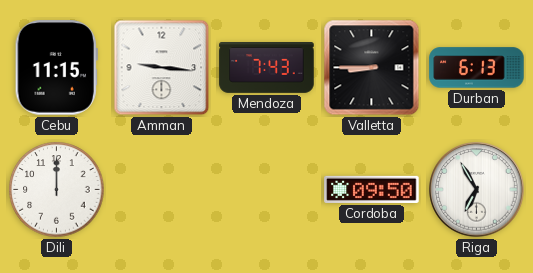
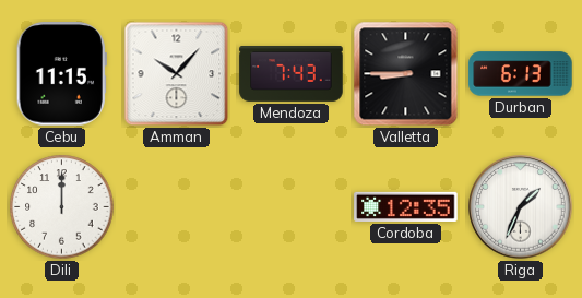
Amman: 9:16 -> 10:07
Cordoba: 09:50 -> 12:35
Riga: 6:55 -> 1:34
